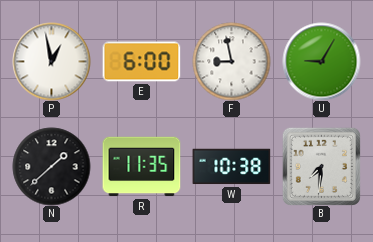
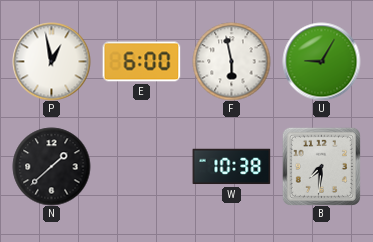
F: 8:58 -> 5:58
R: 11:35 -> none
